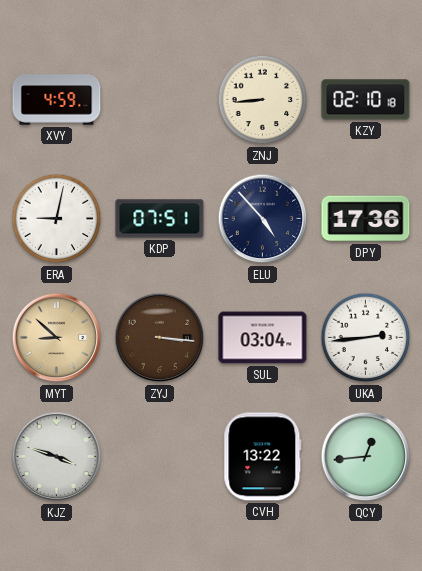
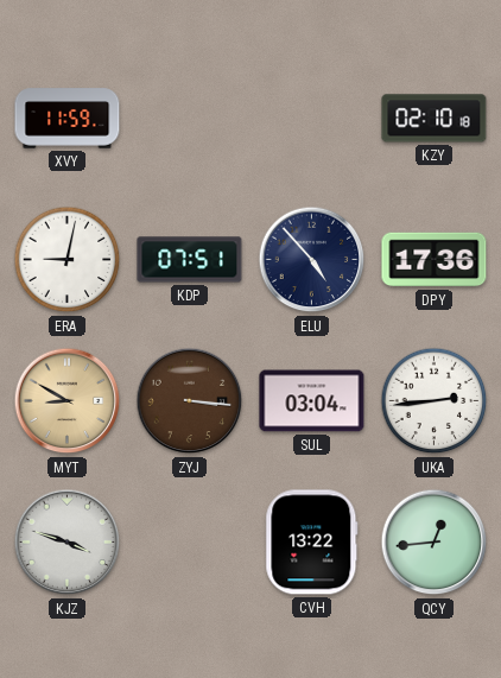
XVY: 4:59 -> 11:59
ZNJ: 8:44 -> none
MYT: 8:52 -> 8:50
